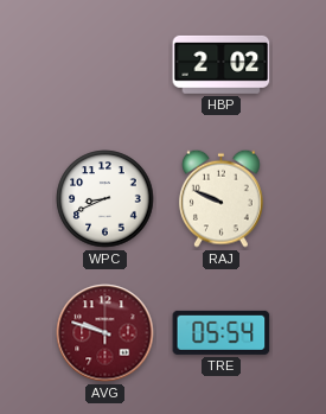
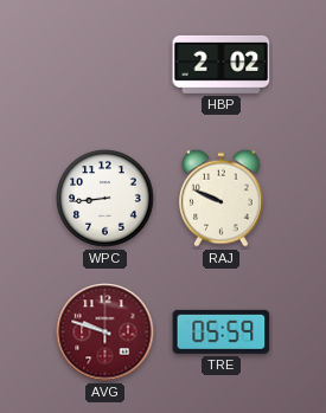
WPC: 8:41 -> 8:44
TRE: 05:54 -> 05:59
